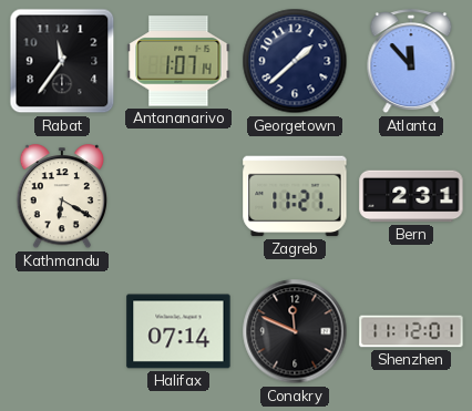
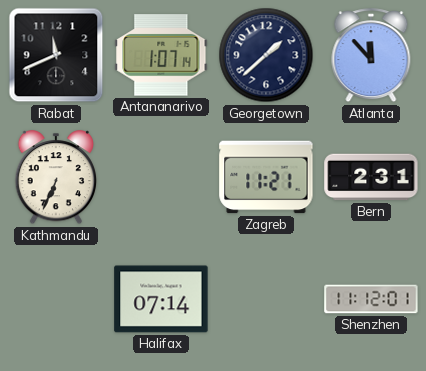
Rabat: 11:36 -> 11:41
Kathmandu: 6:20 -> 6:34
Conakry: 11:49 -> none
